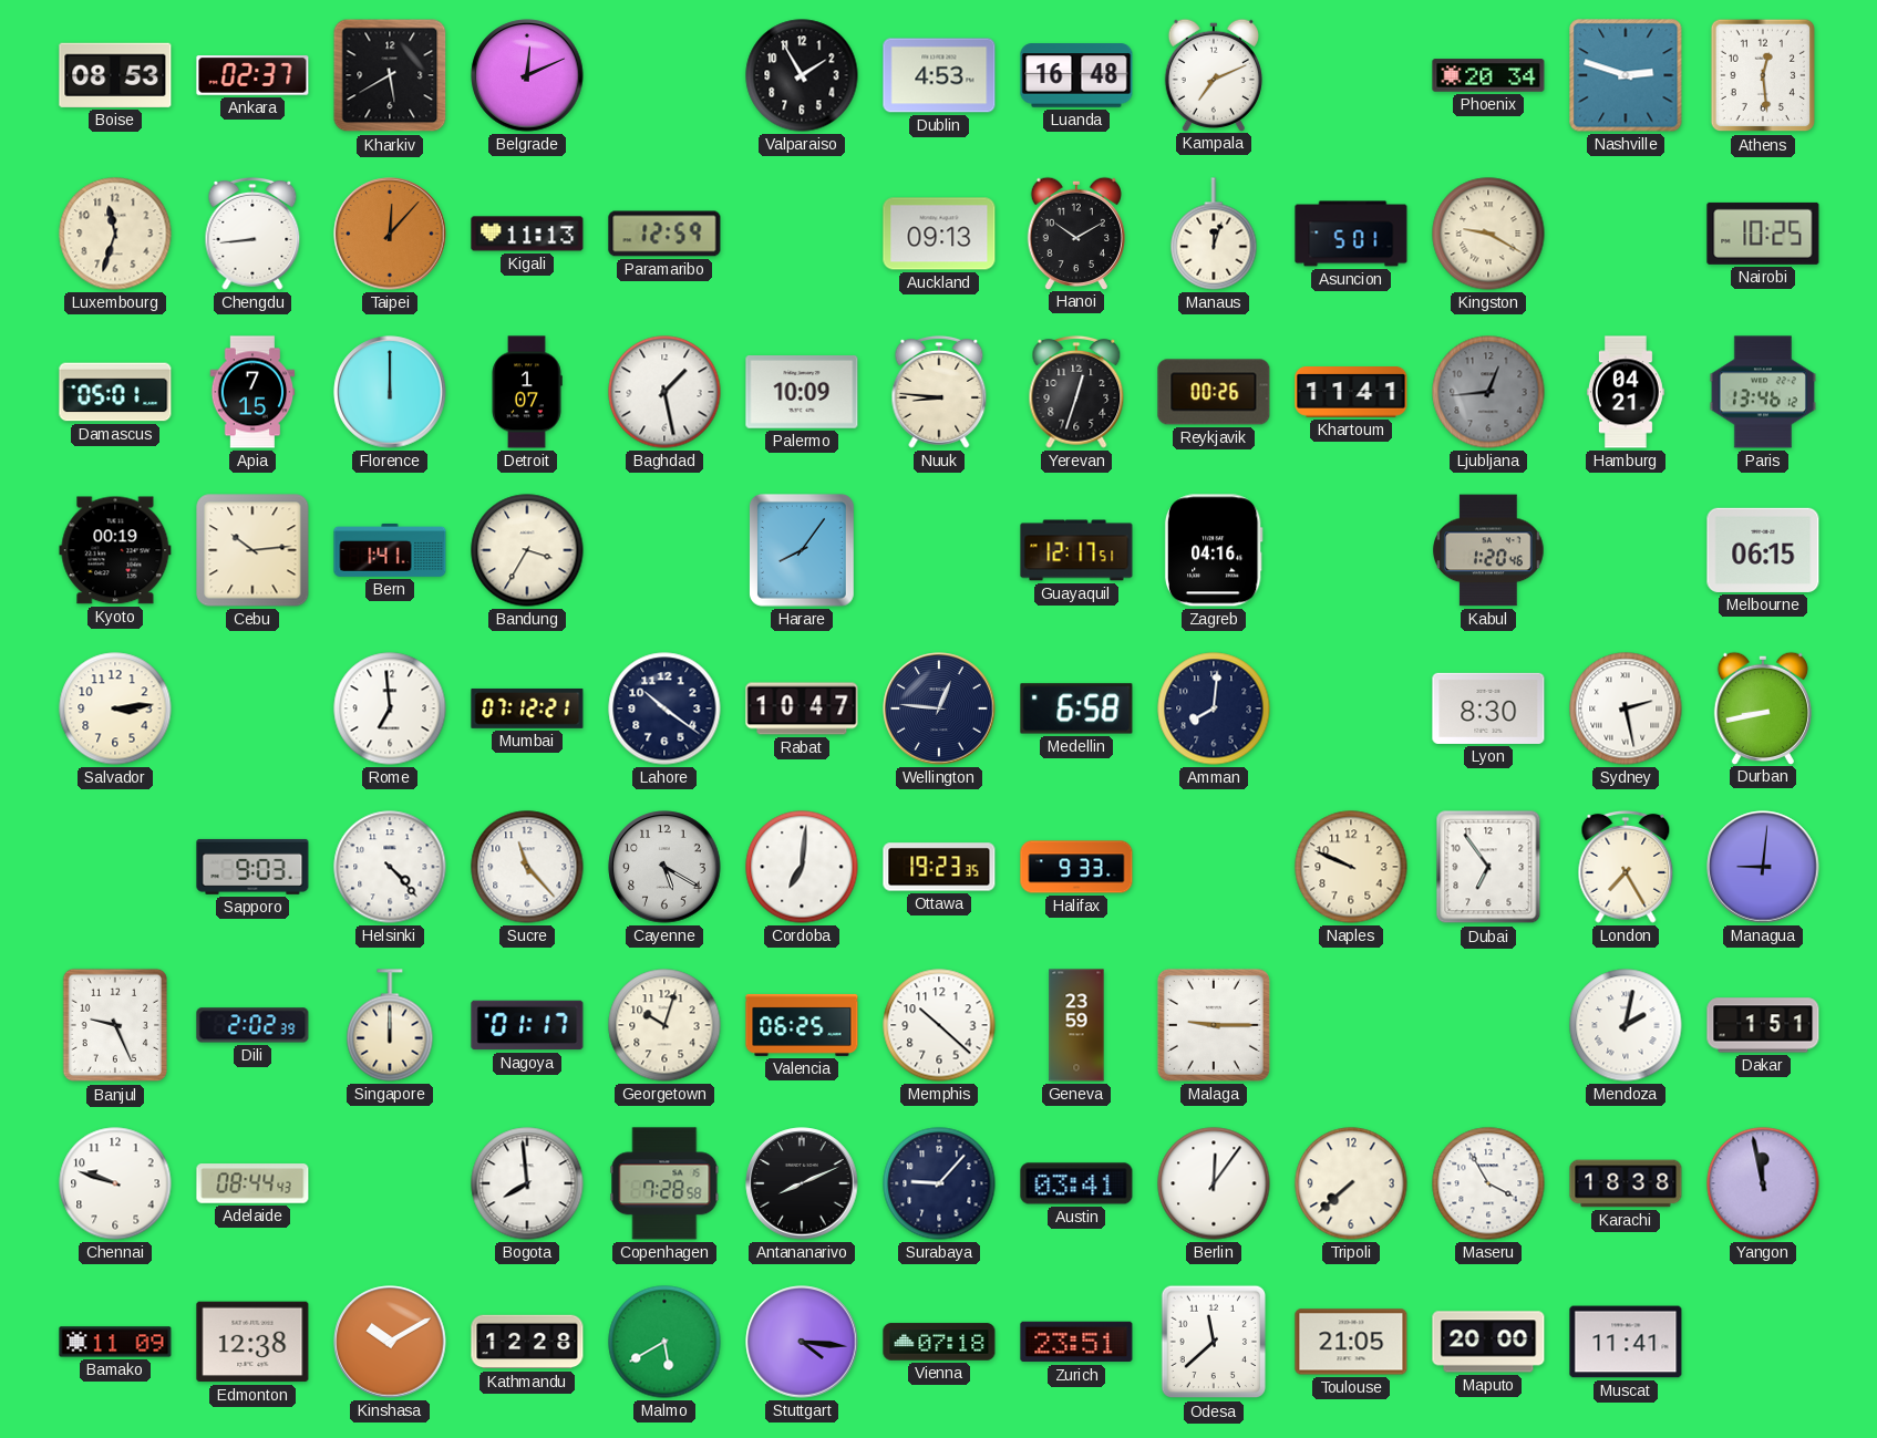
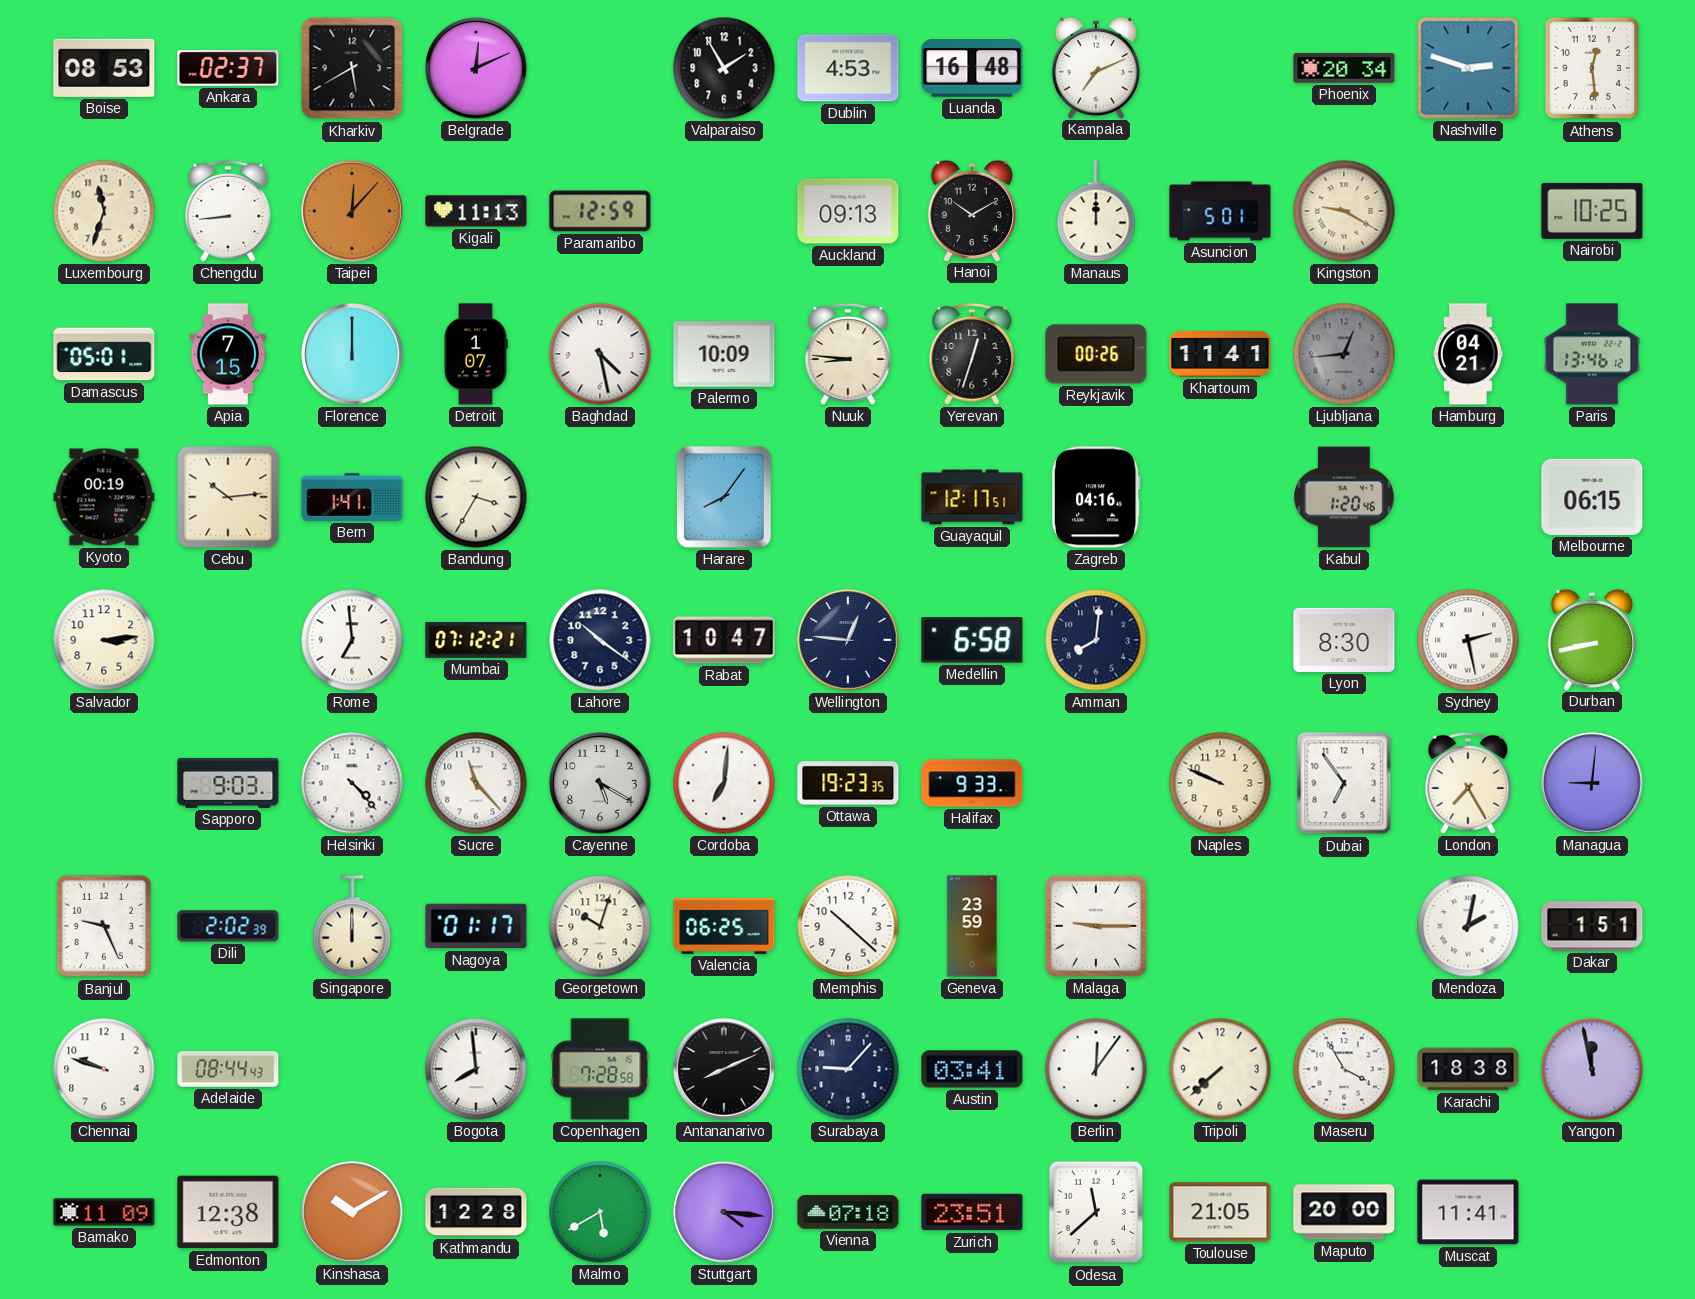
Manaus: 12:03 -> 12:00
Baghdad: 1:28 -> 4:28
